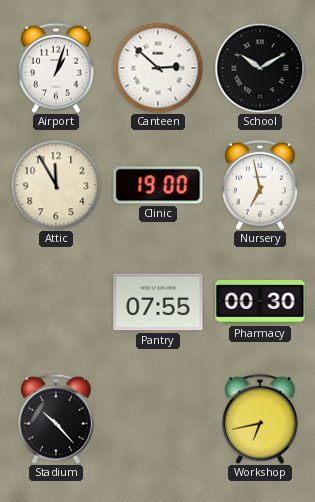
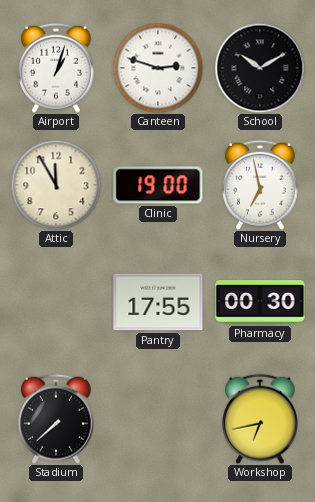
Canteen: 2:52 -> 2:48
Pantry: 07:55 -> 17:55
Stadium: 10:23 -> 7:38
